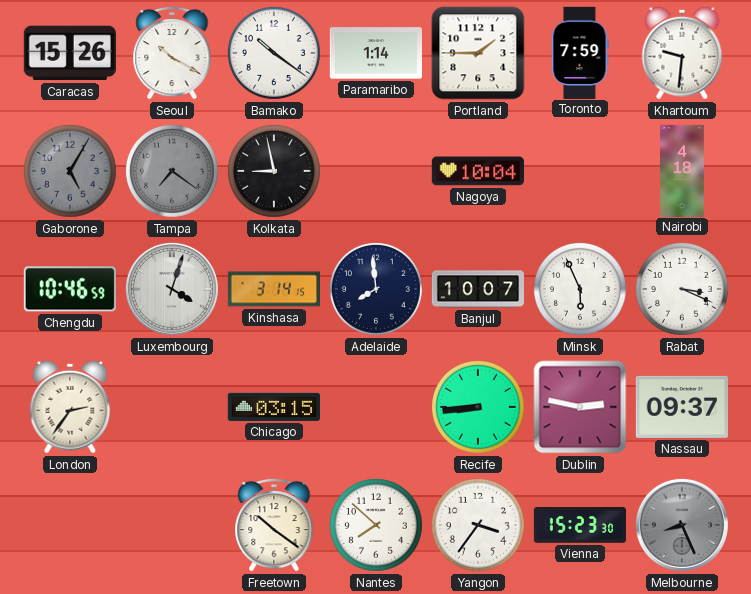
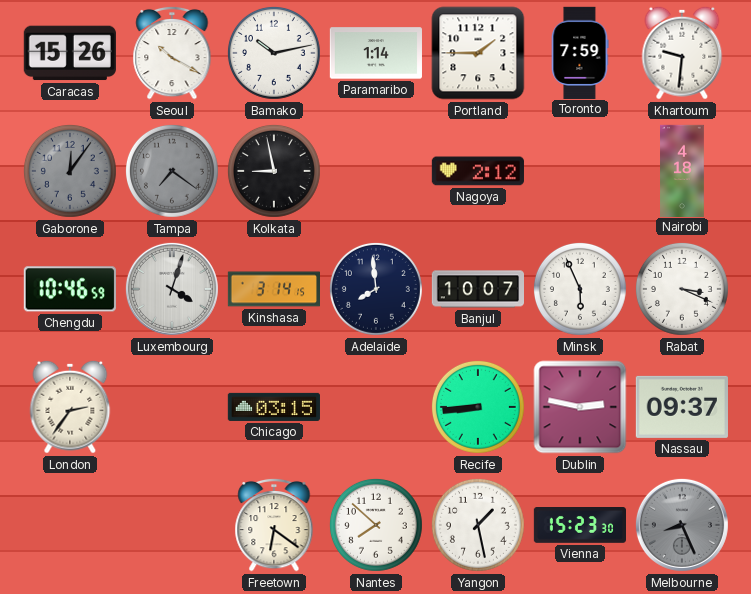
Bamako: 10:21 -> 10:13
Gaborone: 5:05 -> 12:06
Nagoya: 10:04 -> 2:12
Freetown: 10:21 -> 6:21
Yangon: 3:36 -> 1:28
